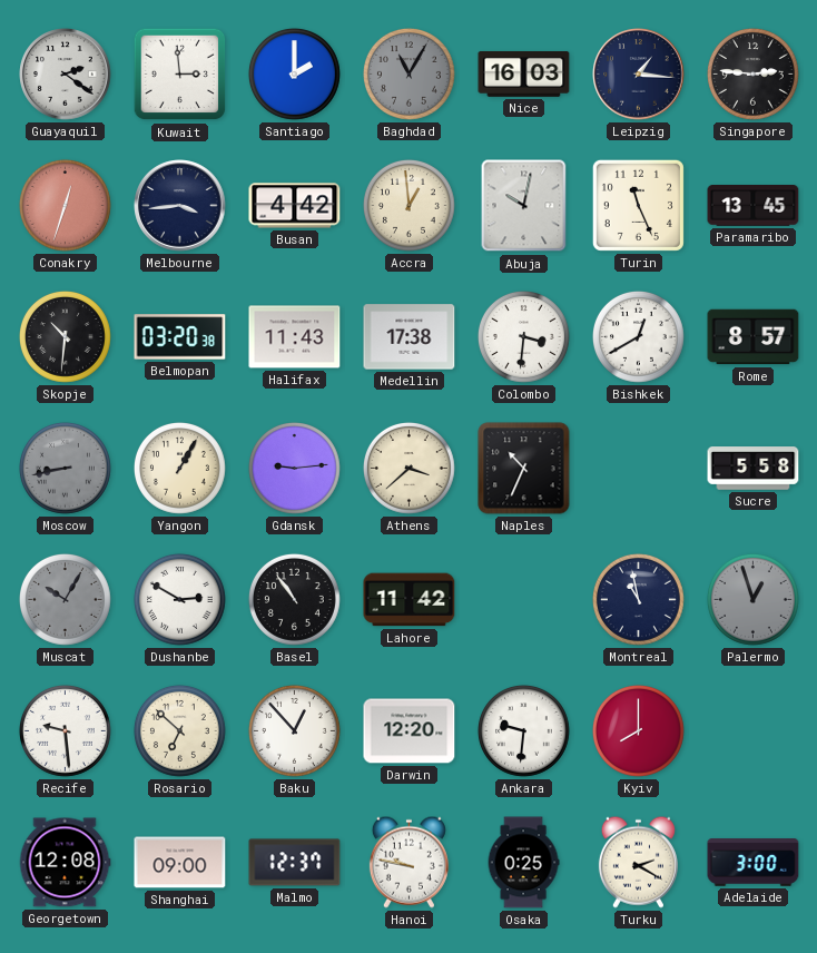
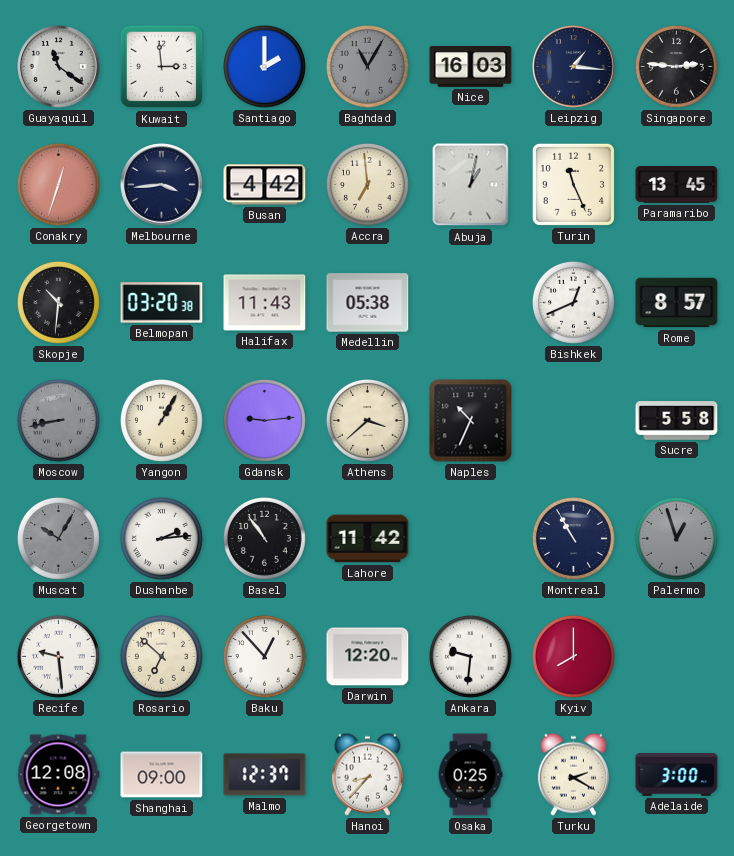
Guayaquil: 2:21 -> 11:21
Accra: 12:59 -> 6:59
Abuja: 10:02 -> 1:02
Medellin: 17:38 -> 05:38
Colombo: 3:31 -> none
Bishkek: 12:40 -> 12:41
Dushanbe: 2:50 -> 2:14
Montreal: 10:58 -> 10:55
Hanoi: 9:47 -> 8:37
